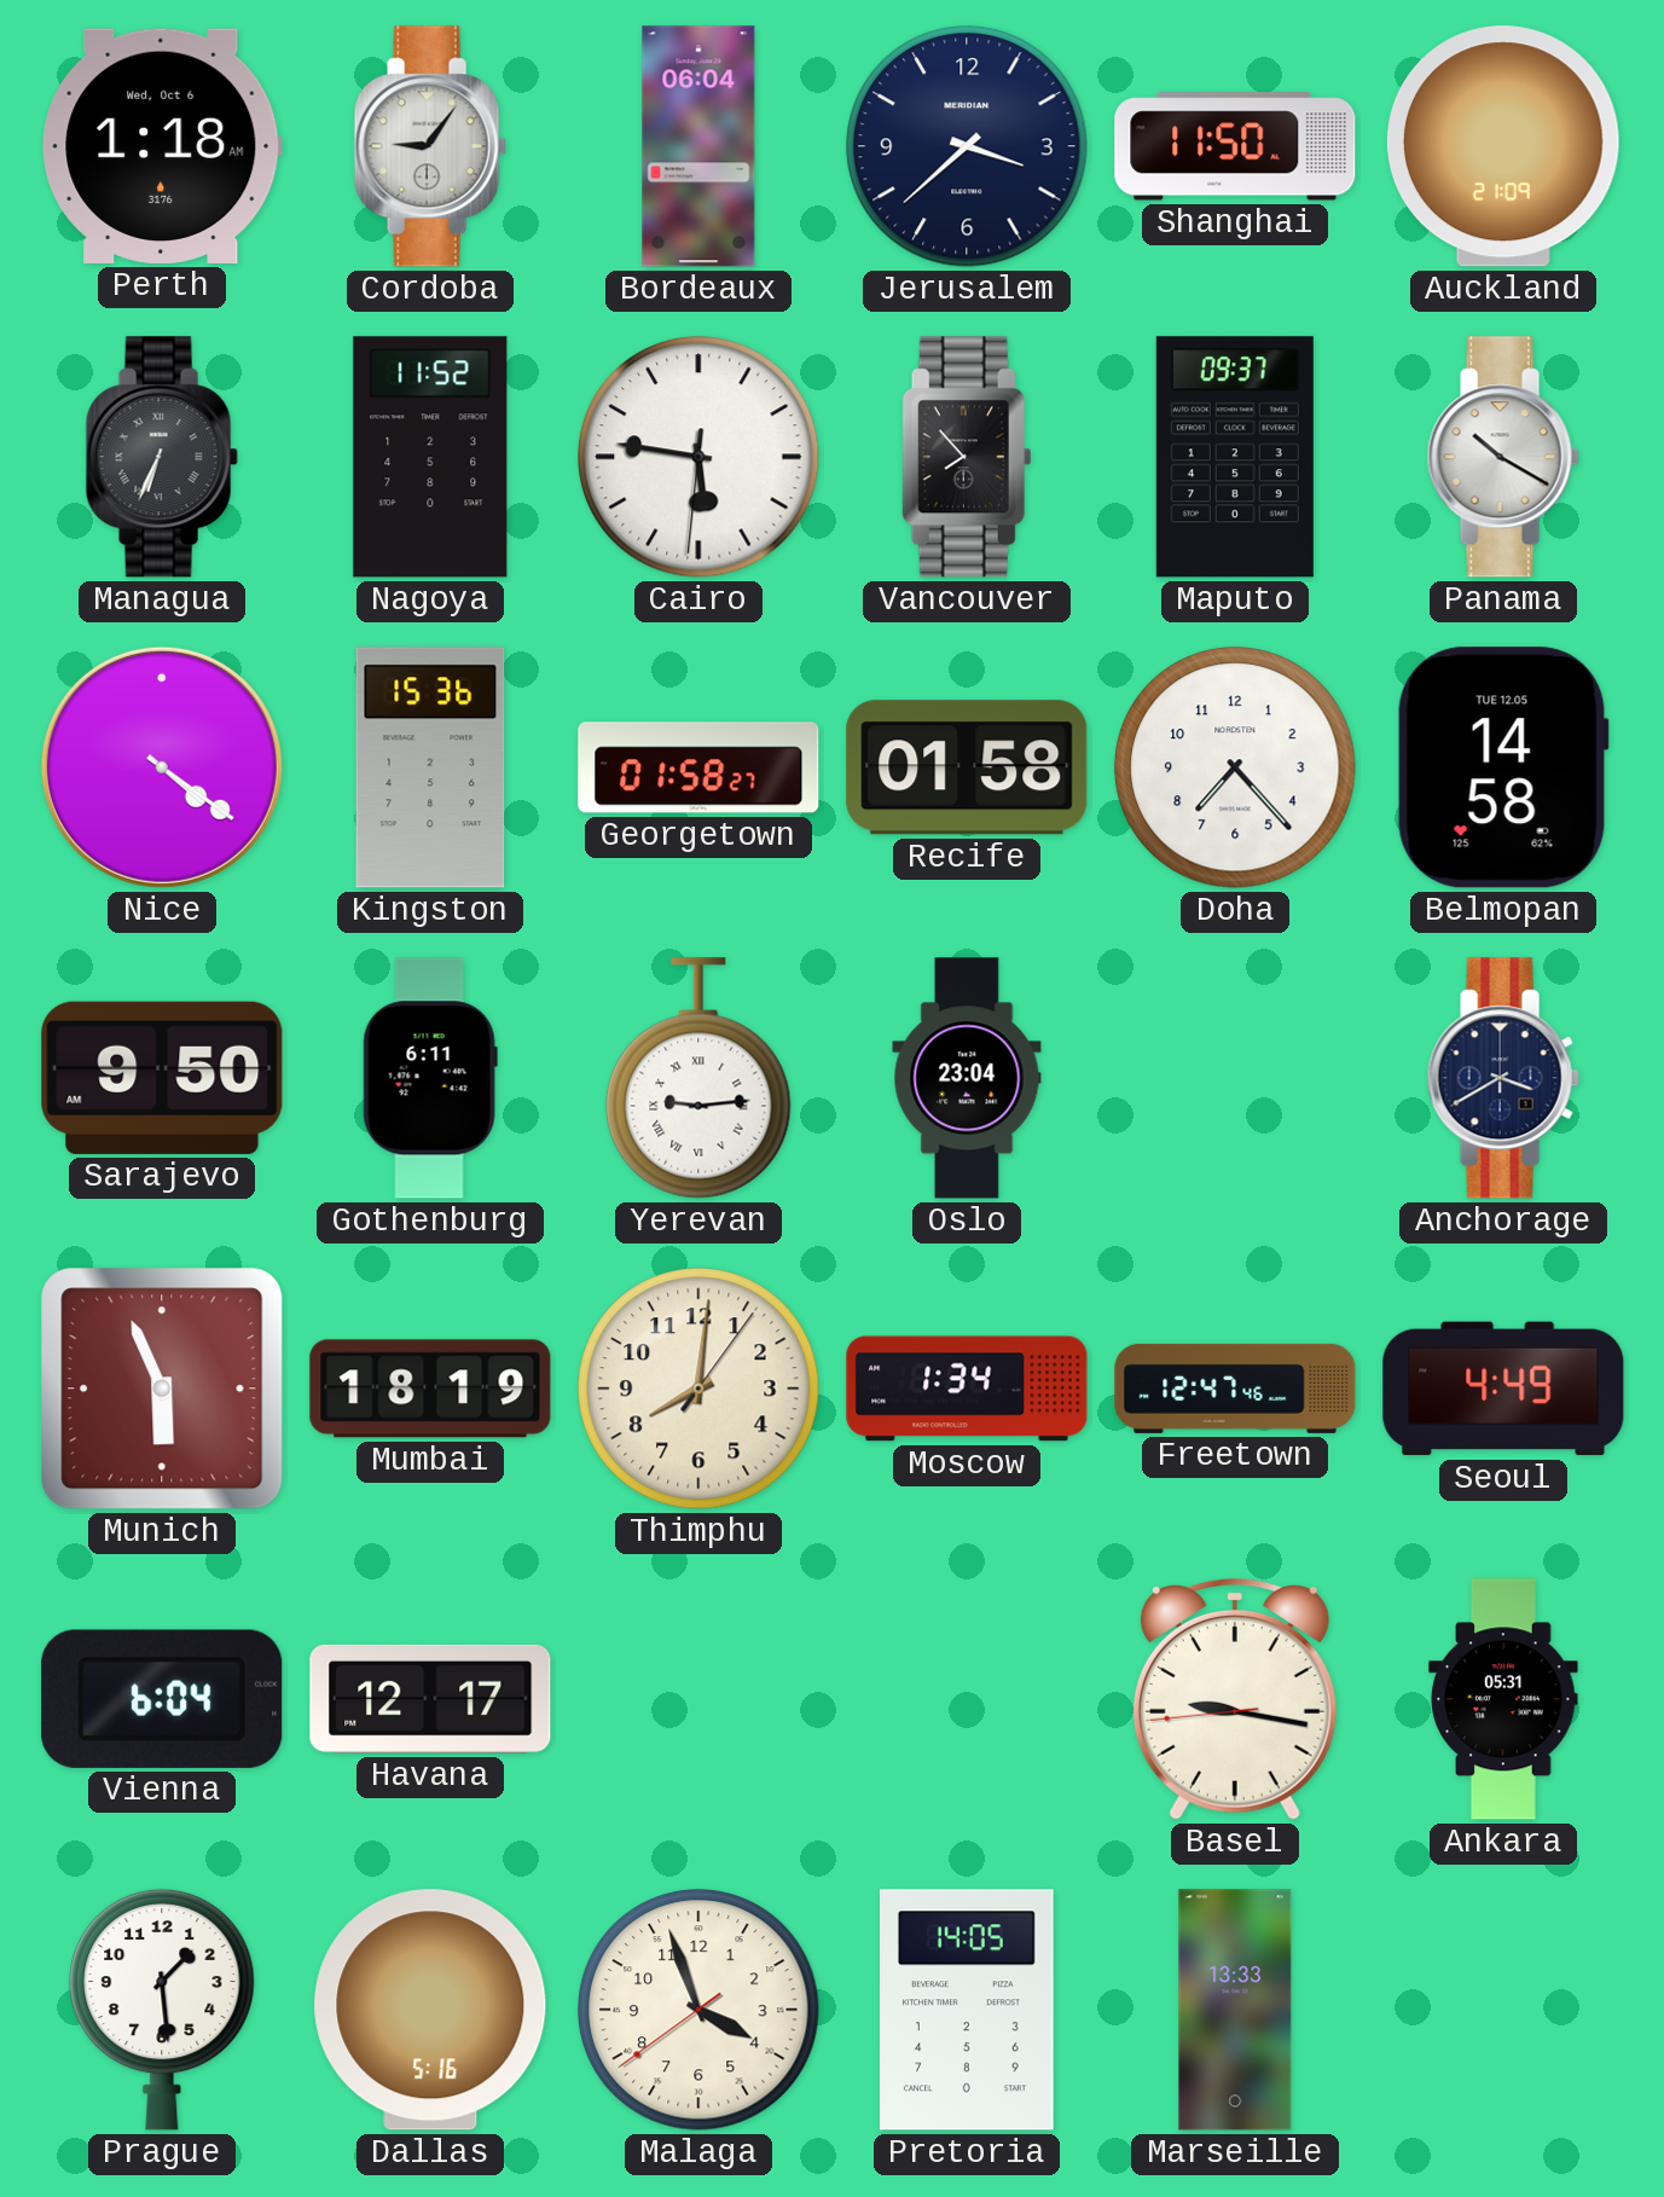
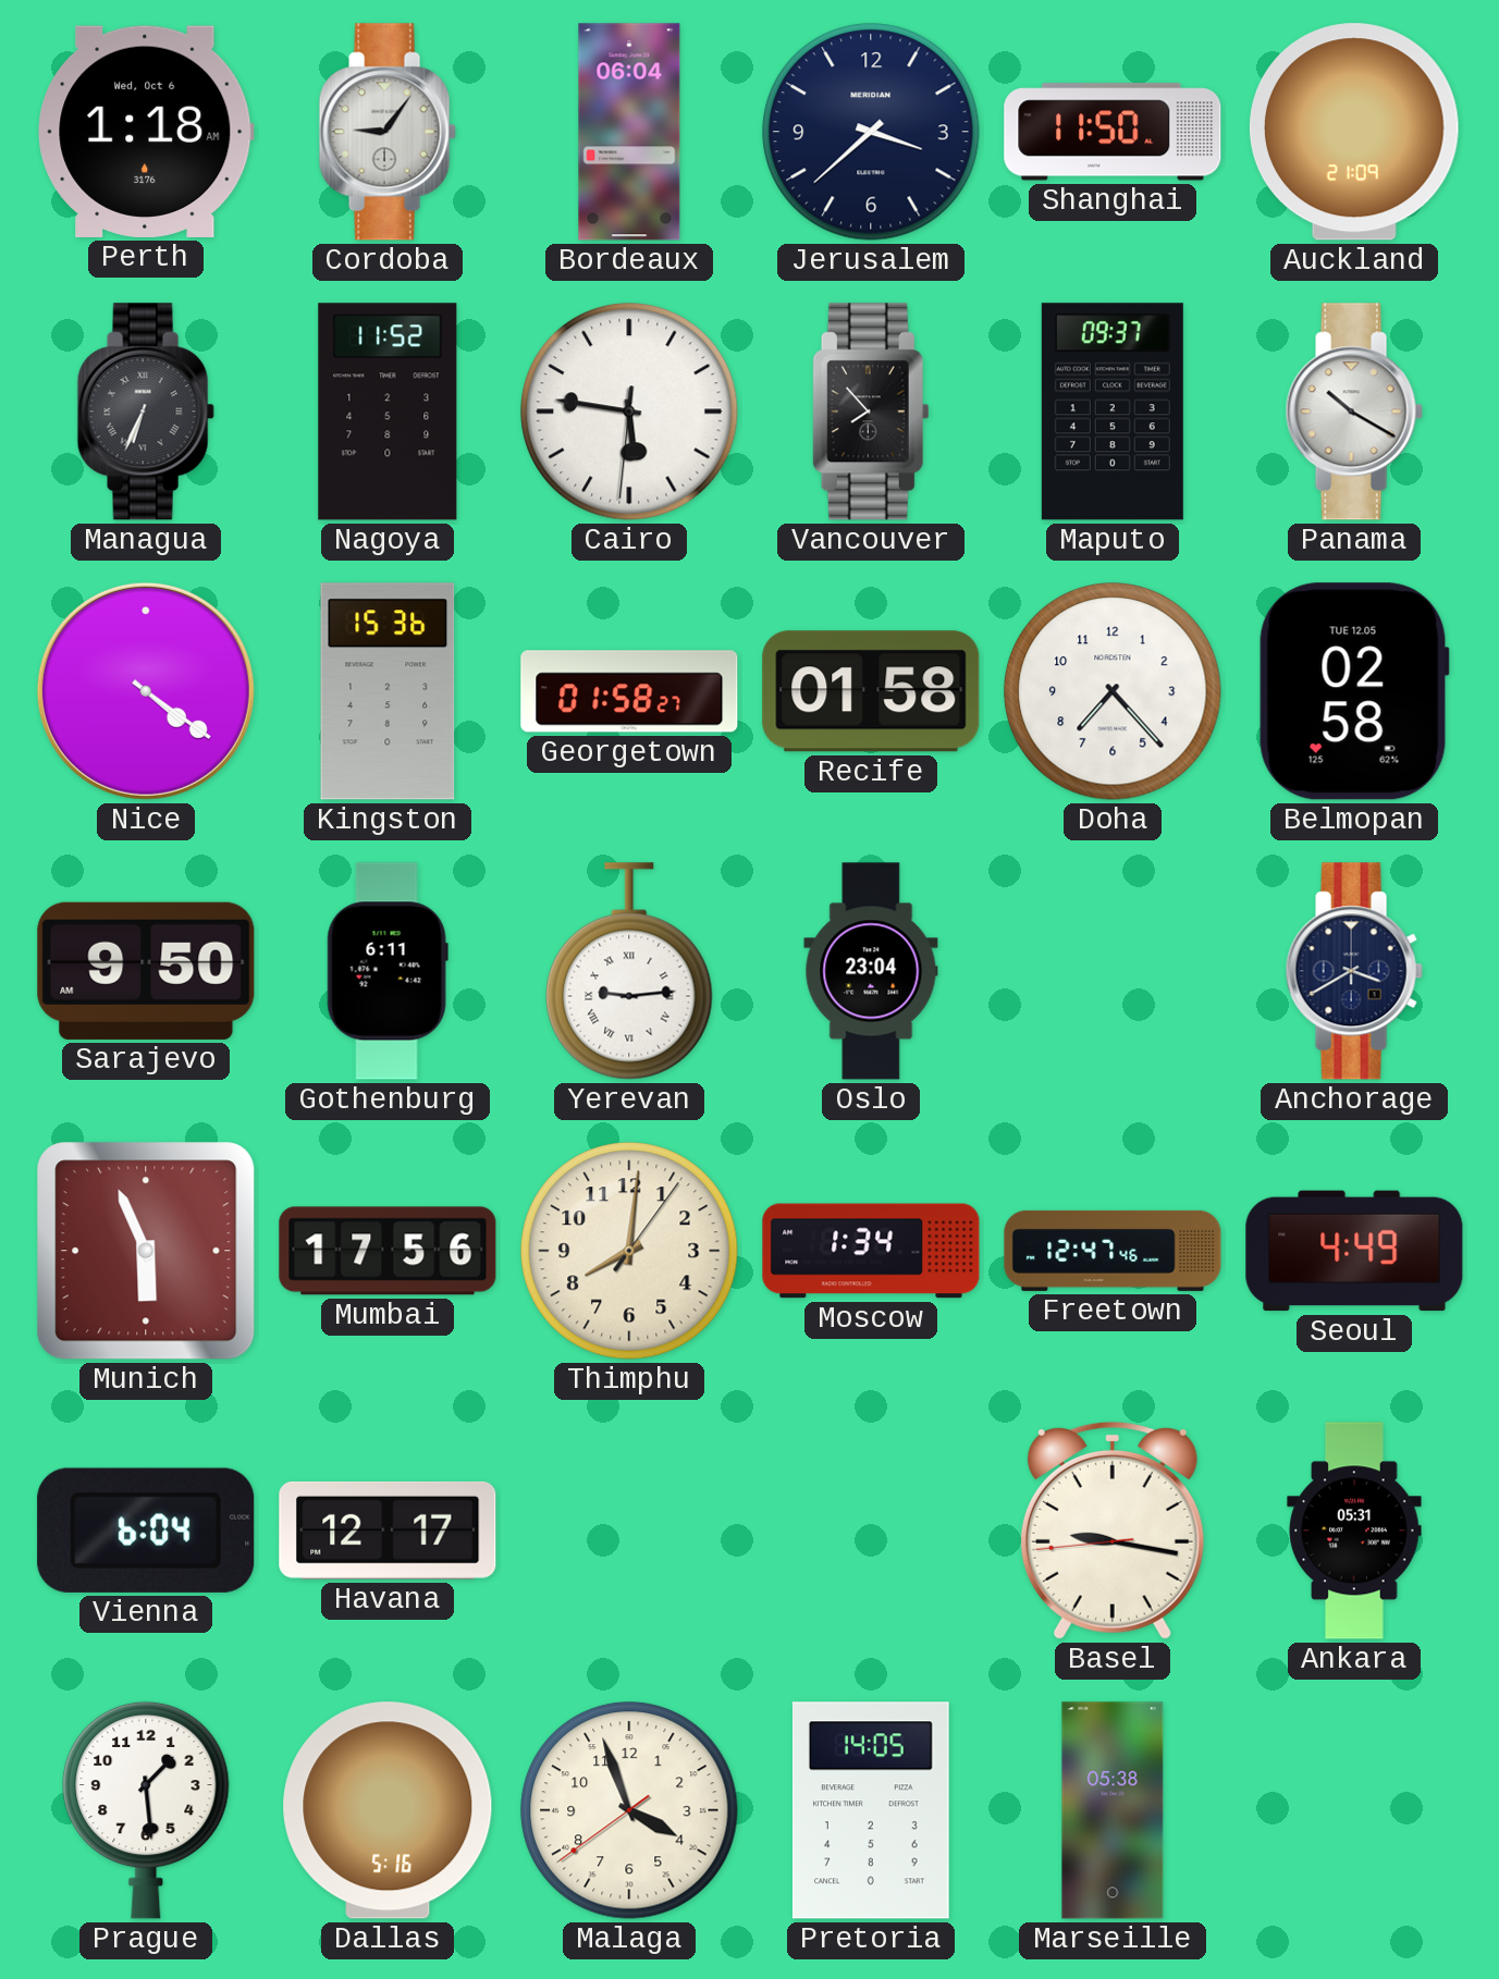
Belmopan: 14:58 -> 02:58
Mumbai: 18:19 -> 17:56
Marseille: 13:33 -> 05:38
